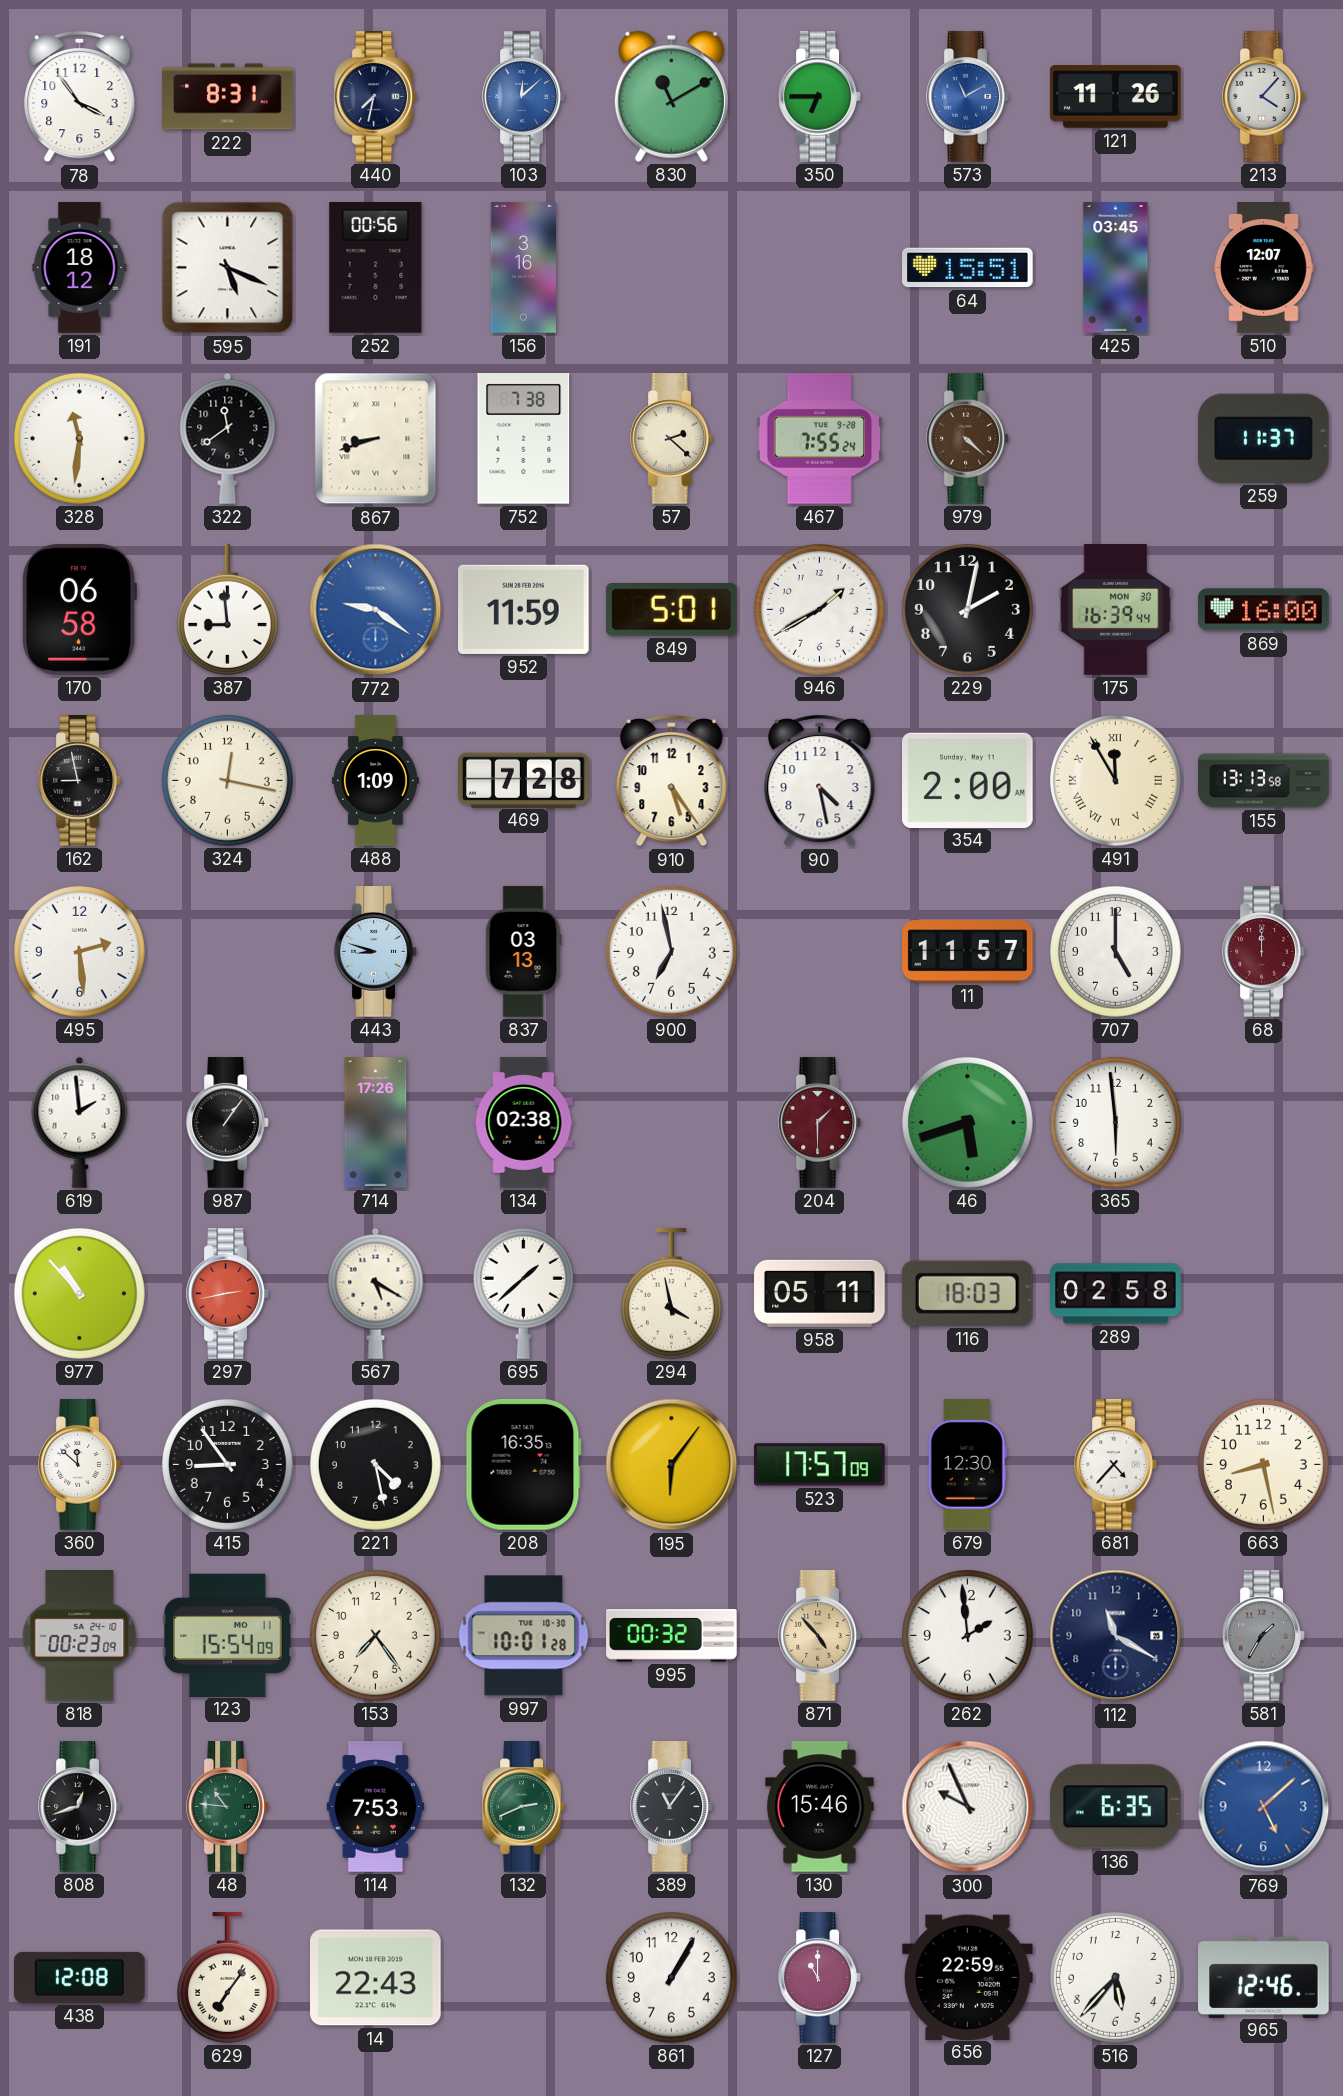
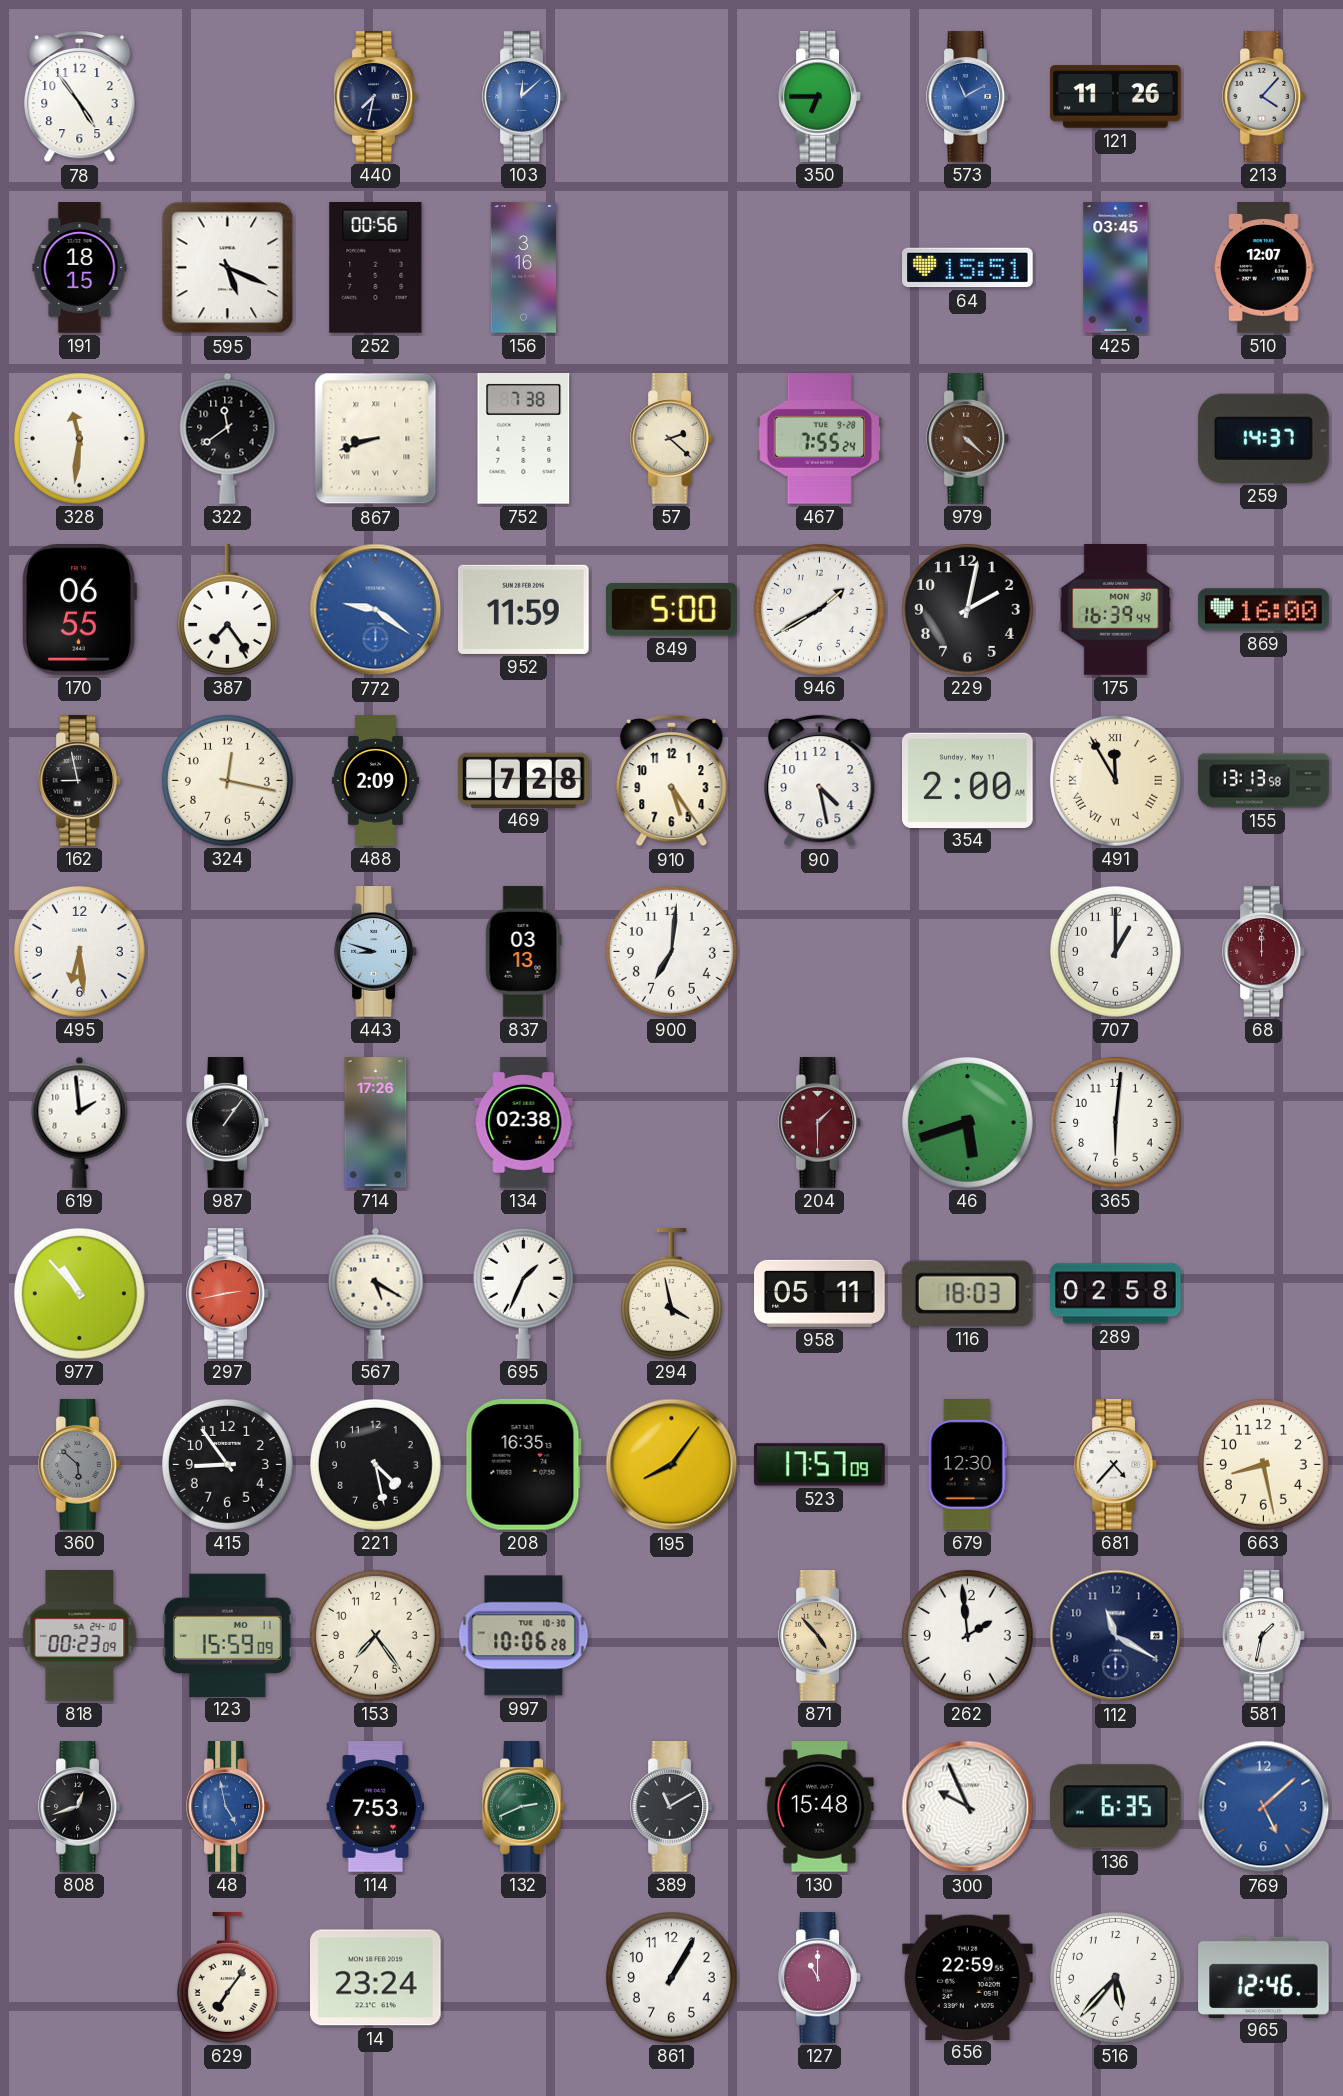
78: 3:54 -> 4:54
222: 8:31 -> none
830: 11:10 -> none
191: 18:12 -> 18:15
259: 11:37 -> 14:37
170: 06:58 -> 06:55
387: 8:59 -> 7:24
849: 5:01 -> 5:00
488: 1:09 -> 2:09
495: 2:29 -> 6:29
900: 6:58 -> 7:01
11: 11:57 -> none
707: 5:00 -> 1:00
365: 5:59 -> 6:01
695: 1:38 -> 1:34
360: 11:52 -> 5:52
360 dial: white -> grey
195: 6:06 -> 8:06
123: 15:54 -> 15:59
997: 10:01 -> 10:06
995: 00:32 -> none
581: 1:35 -> 1:32
581 dial: grey -> white
48: 10:46 -> 4:58
48 dial: green -> blue
389: 11:06 -> 11:10
130: 15:46 -> 15:48
438: 12:08 -> none
14: 22:43 -> 23:24
